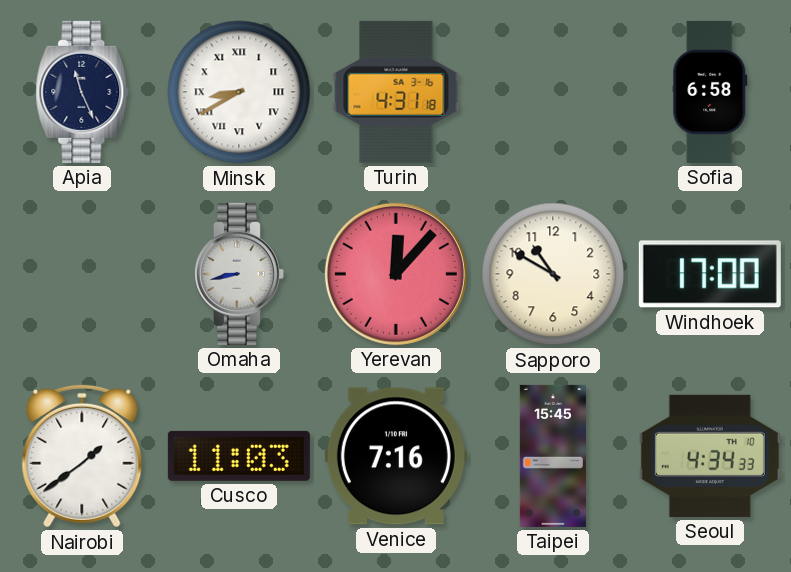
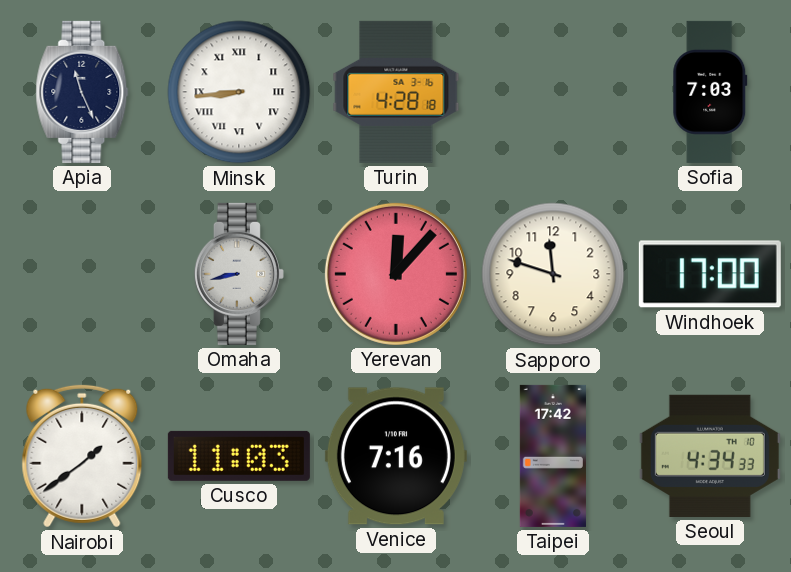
Minsk: 8:40 -> 8:44
Turin: 4:31 -> 4:28
Sofia: 6:58 -> 7:03
Sapporo: 10:50 -> 11:48
Taipei: 15:45 -> 17:42
